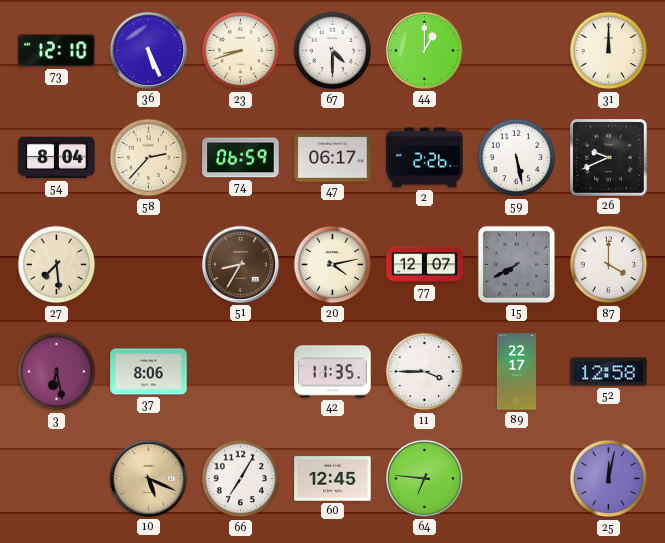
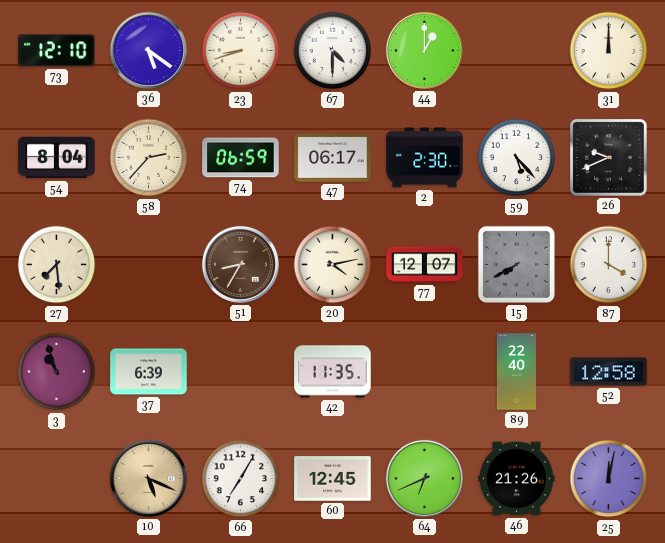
36: 5:26 -> 5:21
2: 2:26 -> 2:30
59: 5:28 -> 5:23
3: 6:28 -> 10:57
37: 8:06 -> 6:39
11: 3:45 -> none
89: 22:17 -> 22:40
64: 6:46 -> 6:41
46: none -> 21:26
